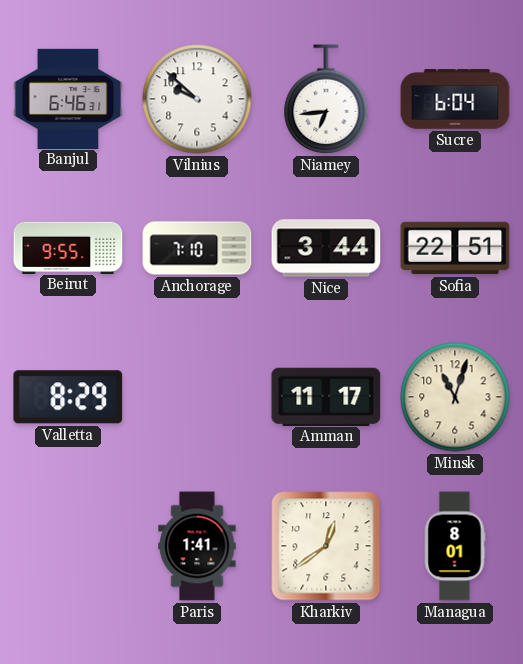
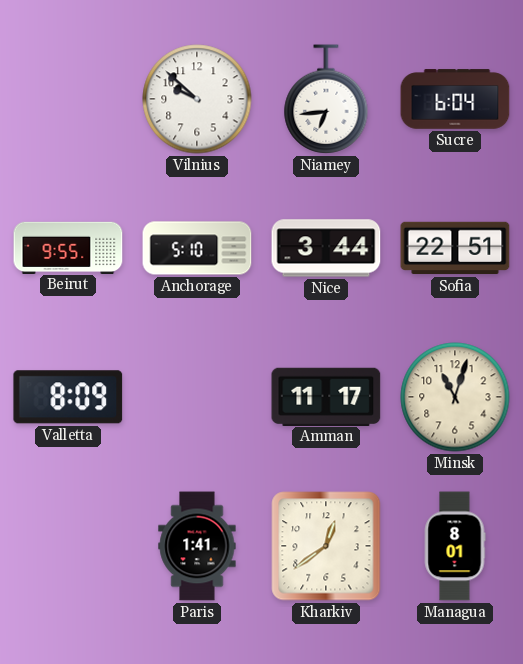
Banjul: 6:46 -> none
Anchorage: 7:10 -> 5:10
Valletta: 8:29 -> 8:09
